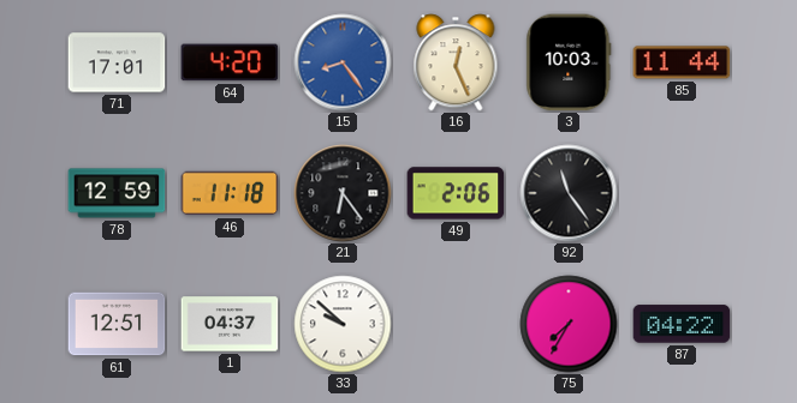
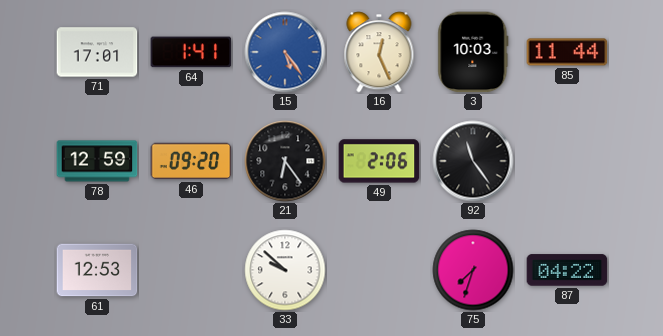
64: 4:20 -> 1:41
15: 8:24 -> 5:24
46: 11:18 -> 09:20
61: 12:51 -> 12:53
1: 04:37 -> none
75: 7:35 -> 7:33
